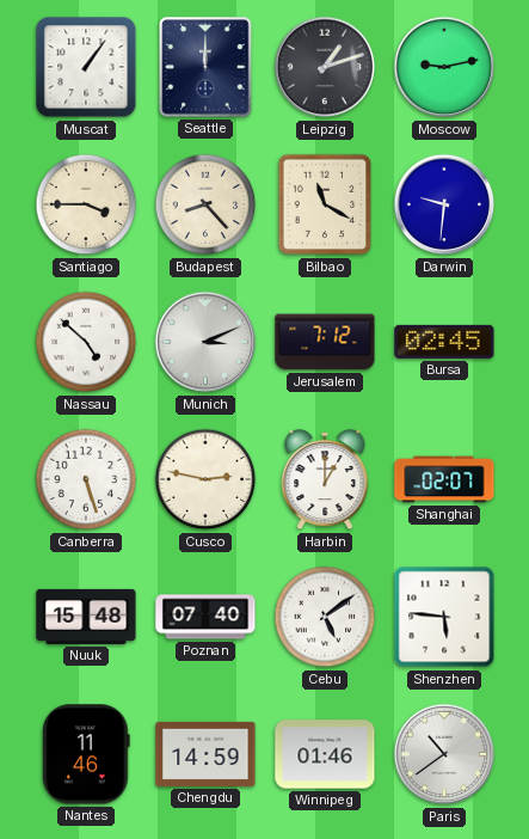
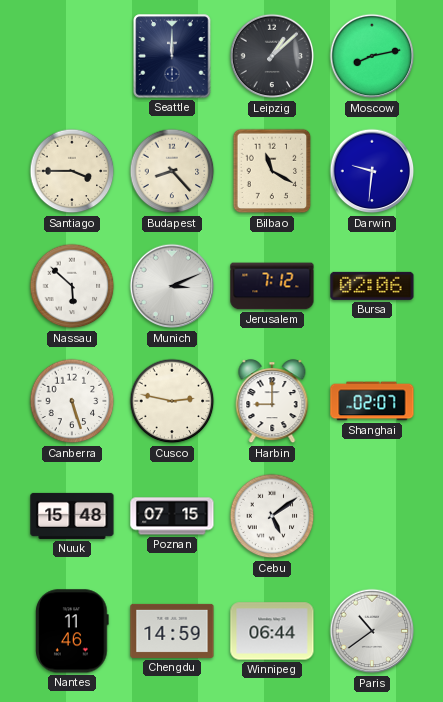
Muscat: 1:06 -> none
Leipzig: 1:12 -> 1:08
Moscow: 9:13 -> 8:13
Nassau: 4:52 -> 5:52
Bursa: 02:45 -> 02:06
Harbin: 1:00 -> 9:00
Poznan: 07:40 -> 07:15
Shenzhen: 5:46 -> none
Winnipeg: 01:46 -> 06:44
